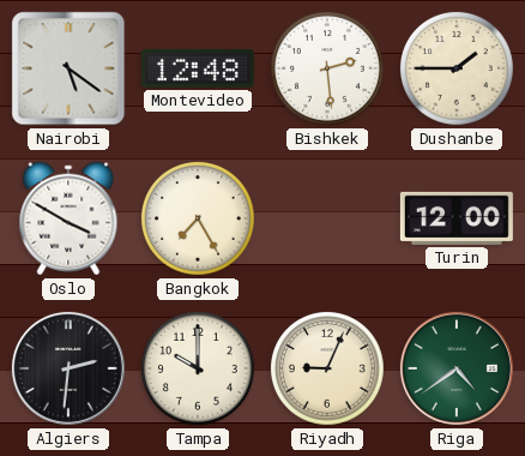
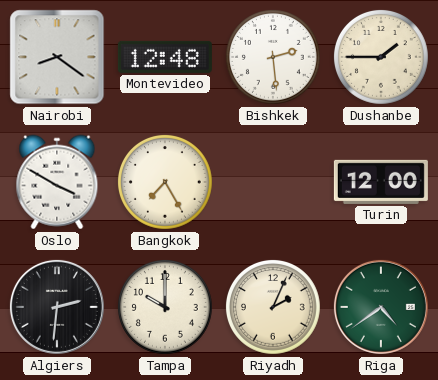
Nairobi: 5:21 -> 8:21
Riyadh: 9:04 -> 2:04
